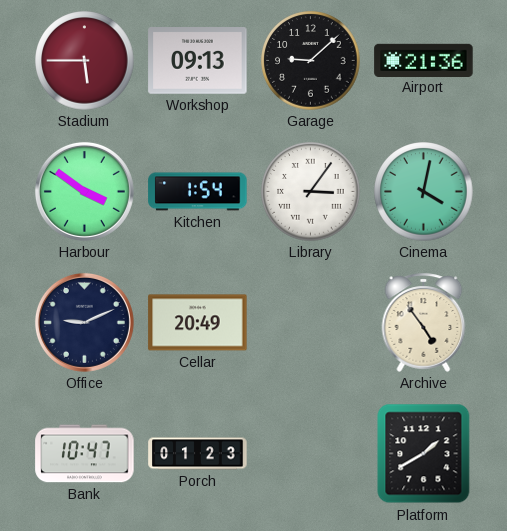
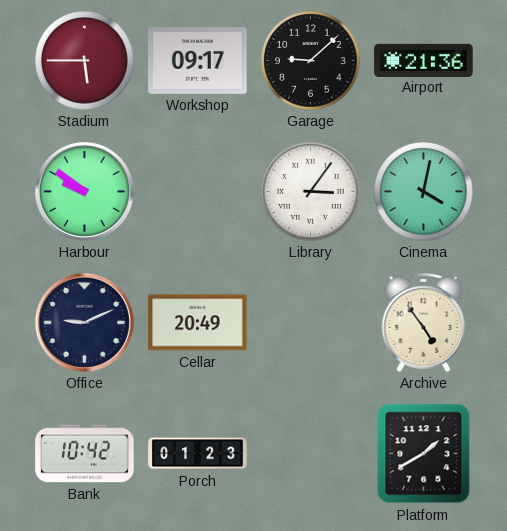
Workshop: 09:13 -> 09:17
Harbour: 3:51 -> 9:51
Kitchen: 1:54 -> none
Bank: 10:47 -> 10:42
